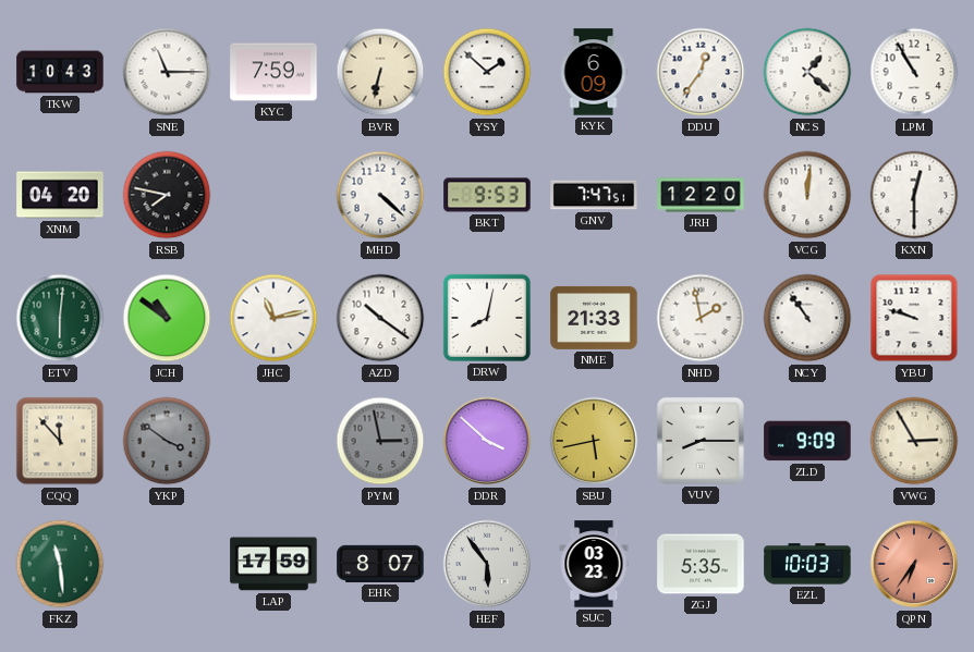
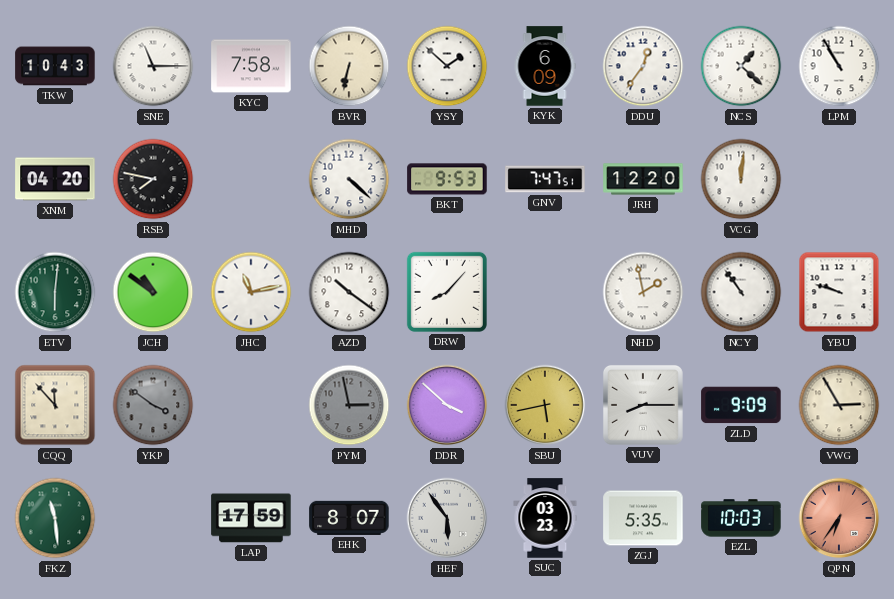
KYC: 7:59 -> 7:58
KXN: 12:30 -> none
DRW: 8:02 -> 8:07
NME: 21:33 -> none
